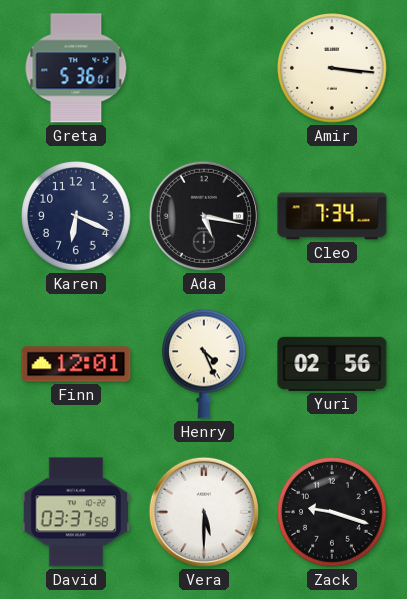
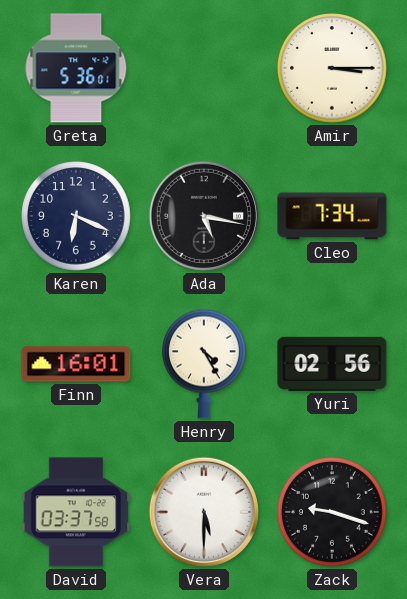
Amir: 3:16 -> 3:15
Finn: 12:01 -> 16:01
Henry: 4:26 -> 4:25
